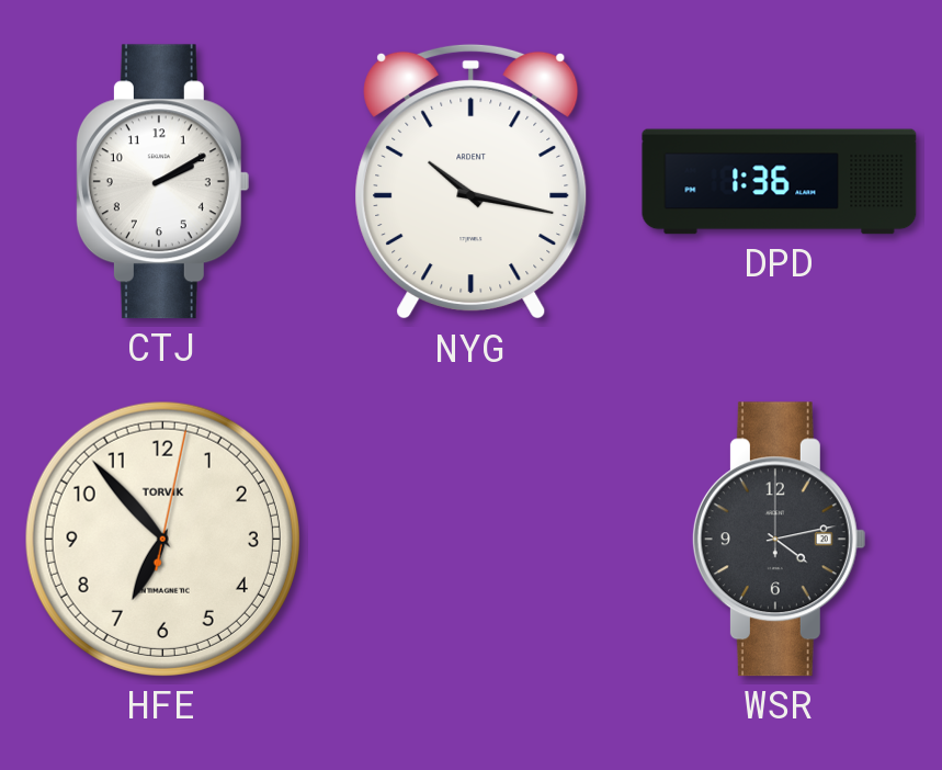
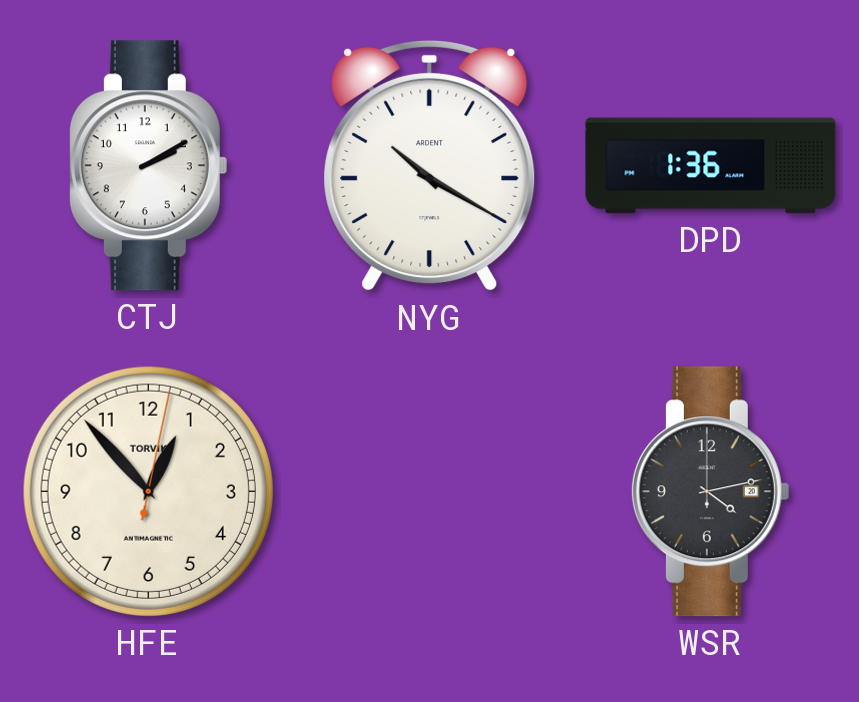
NYG: 10:17 -> 10:20
HFE: 6:53 -> 12:53
